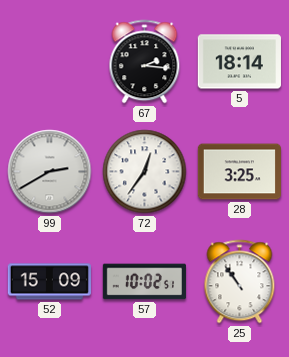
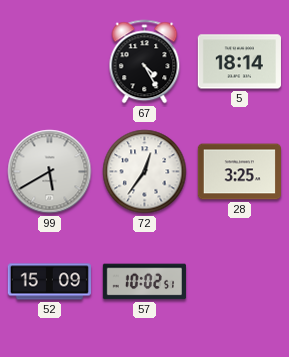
67: 2:16 -> 4:25
99: 2:40 -> 5:40
25: 10:54 -> none
